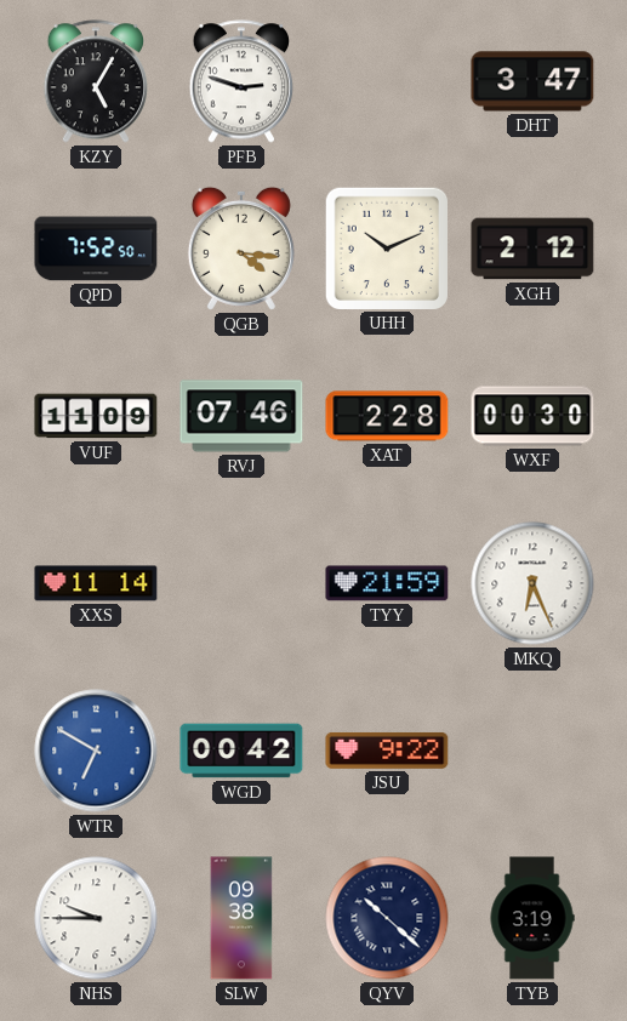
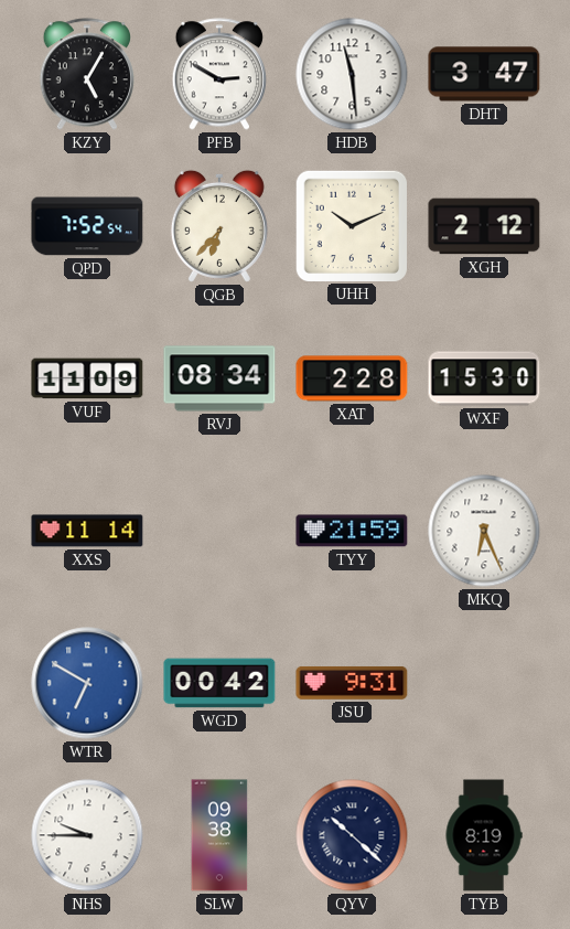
PFB: 2:48 -> 2:50
HDB: none -> 11:29
QPD: 7:52:50 -> 7:52:54
QGB: 4:16 -> 6:37
RVJ: 07:46 -> 08:34
WXF: 00:30 -> 15:30
JSU: 9:22 -> 9:31
TYB: 3:19 -> 8:19
